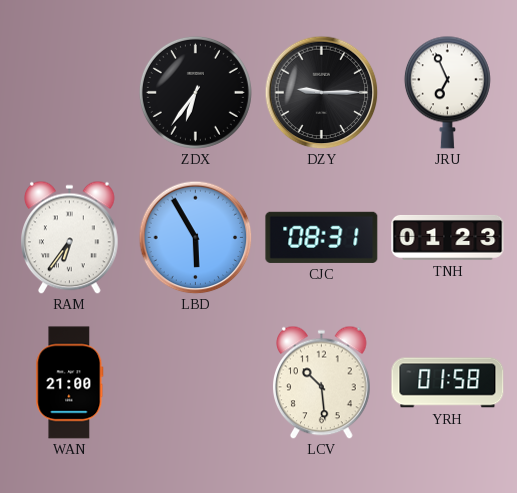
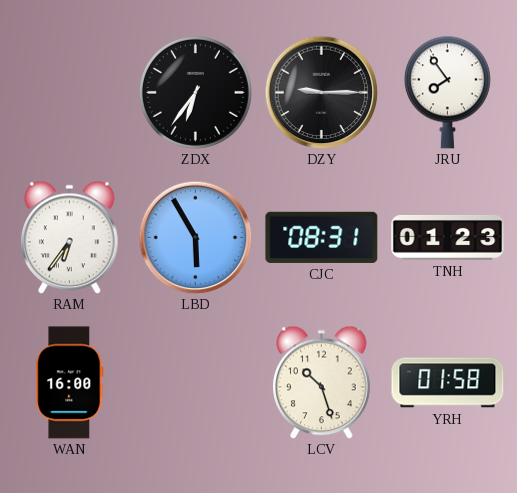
JRU: 6:56 -> 7:54
WAN: 21:00 -> 16:00
LCV: 10:29 -> 10:27
